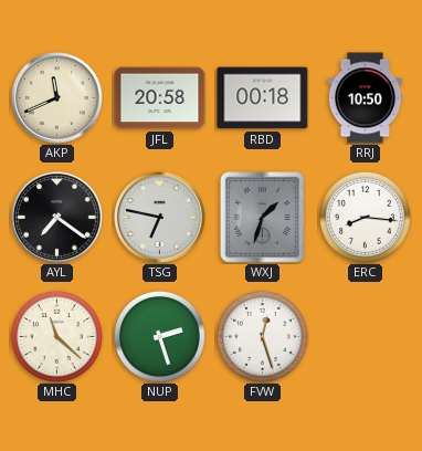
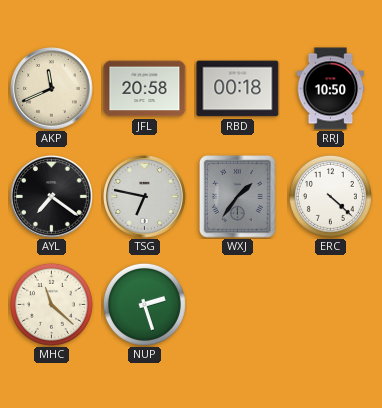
WXJ: 1:33 -> 1:36
ERC: 8:16 -> 4:22
FVW: 12:27 -> none
